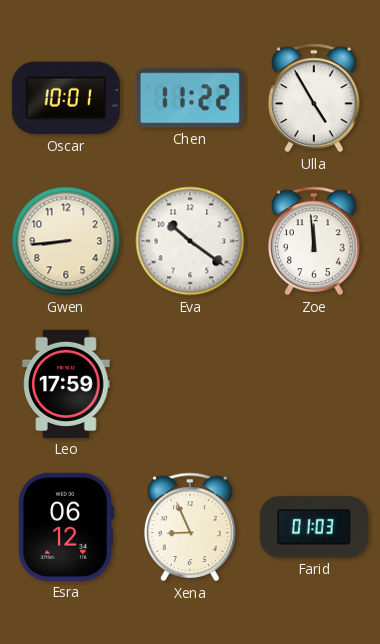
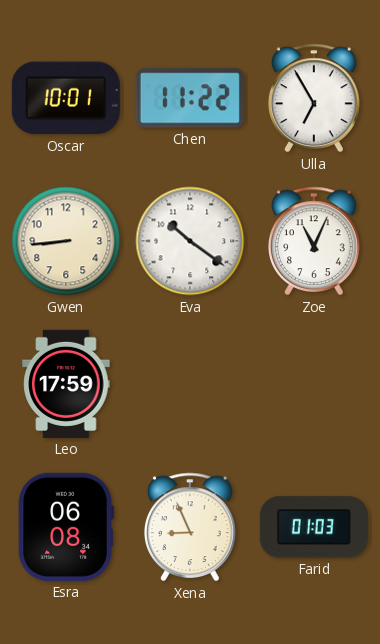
Ulla: 4:55 -> 6:55
Zoe: 11:59 -> 11:04
Esra: 06:12 -> 06:08
